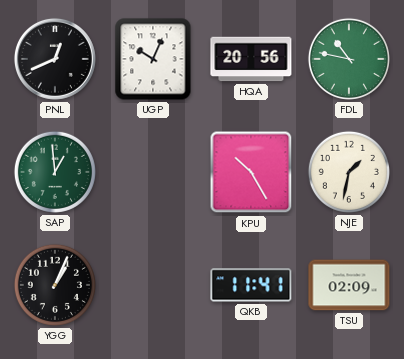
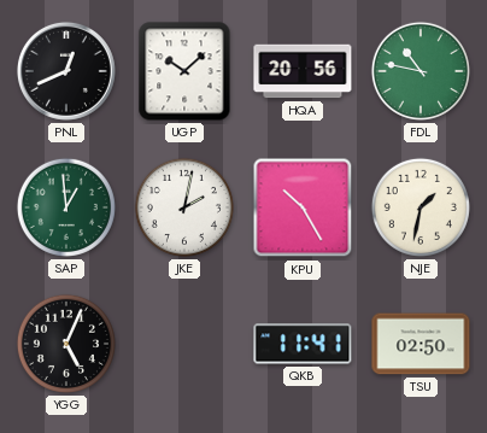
UGP: 10:04 -> 10:08
JKE: none -> 2:02
YGG: 1:04 -> 5:04
TSU: 02:09 -> 02:50
